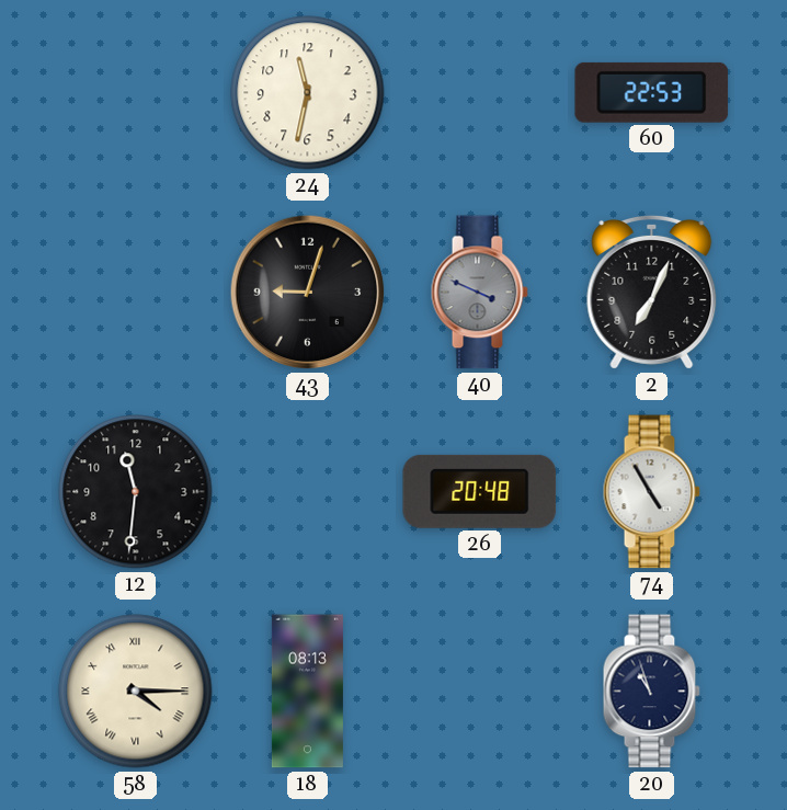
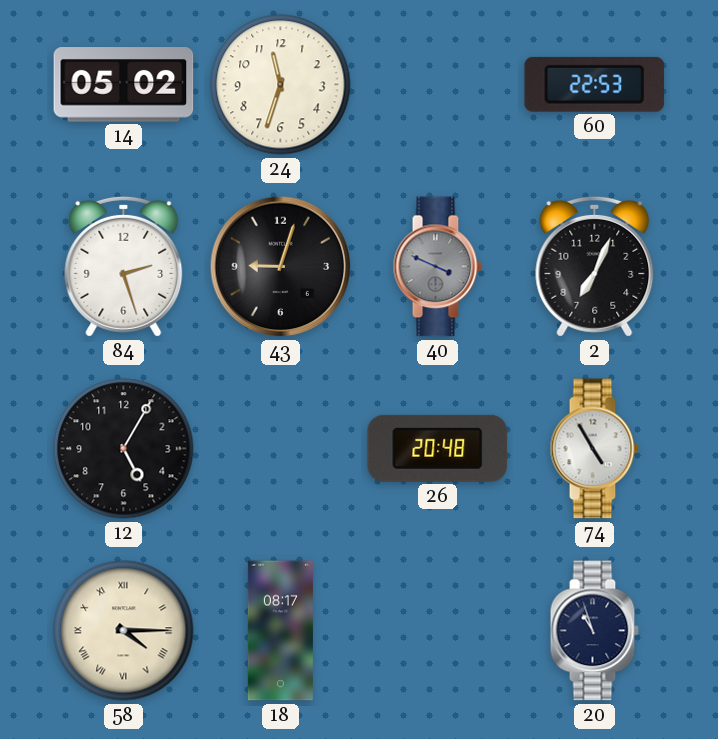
14: none -> 05:02
24: 11:32 -> 11:33
84: none -> 2:27
12: 11:31 -> 5:05
18: 08:13 -> 08:17
